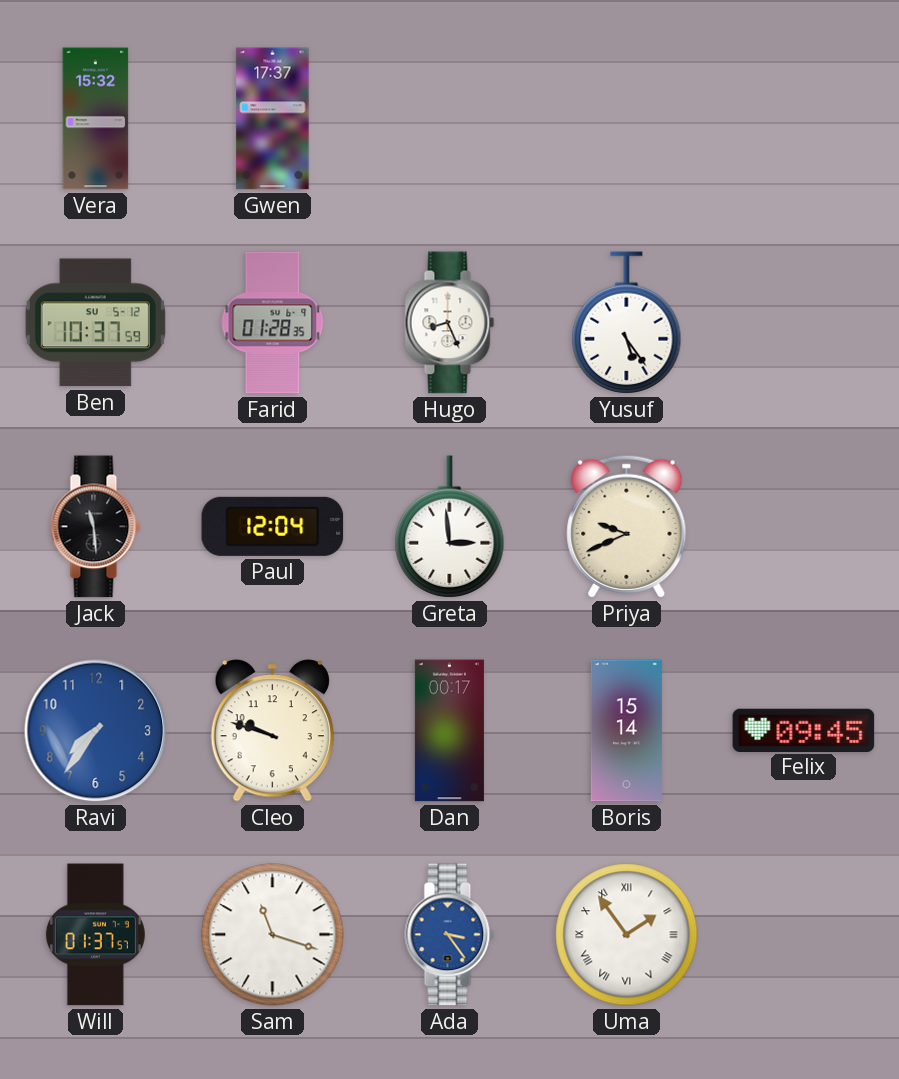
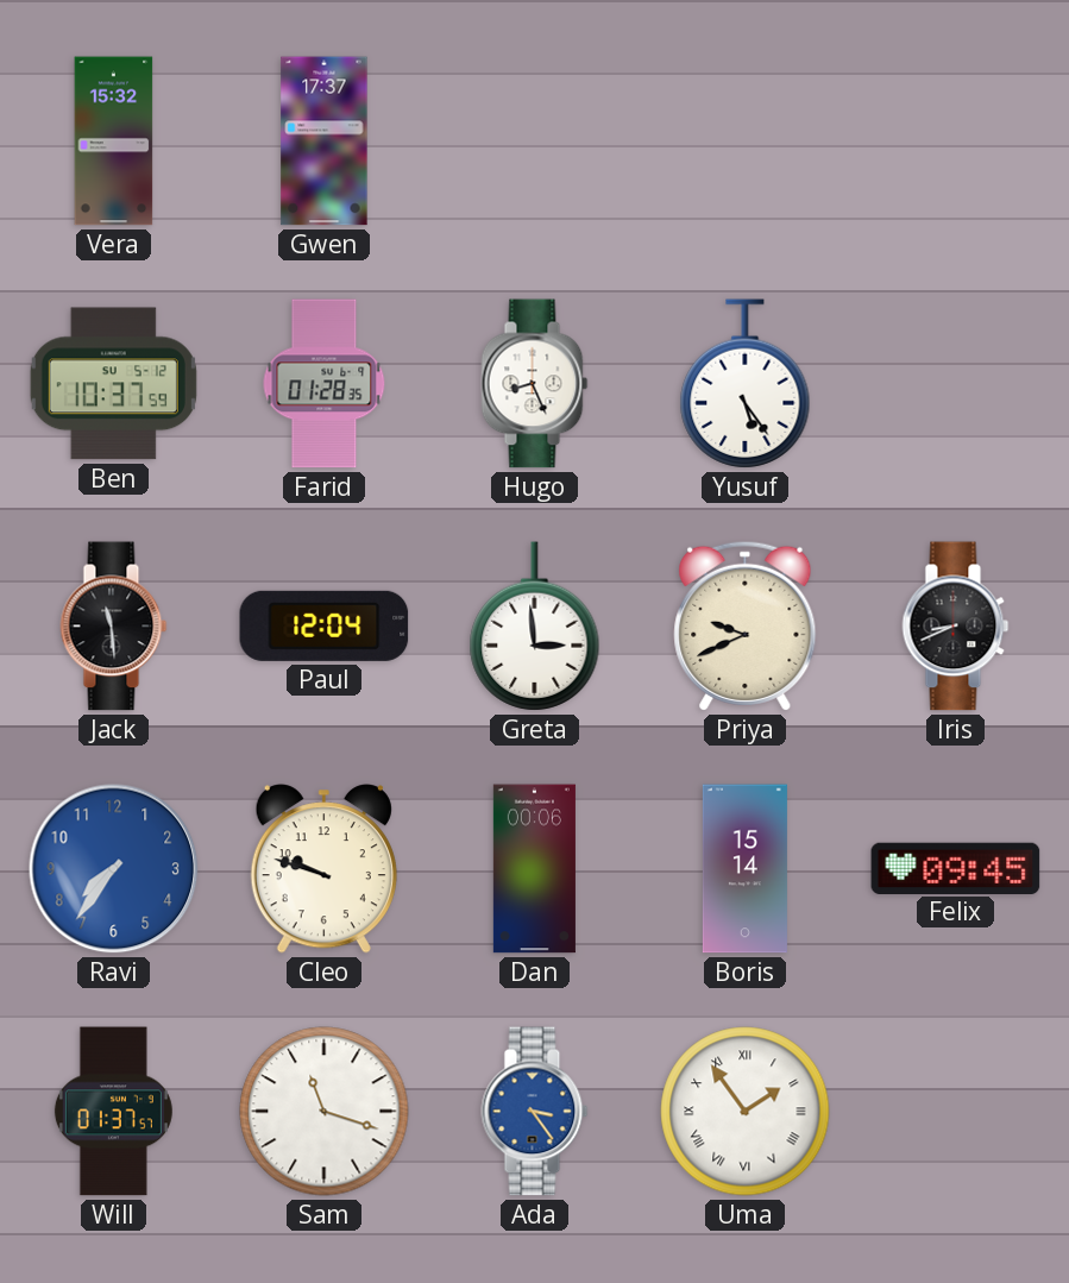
Iris: none -> 8:41
Dan: 00:17 -> 00:06
